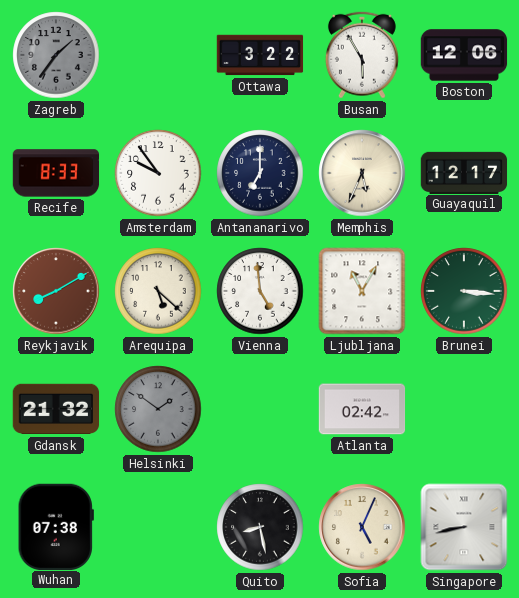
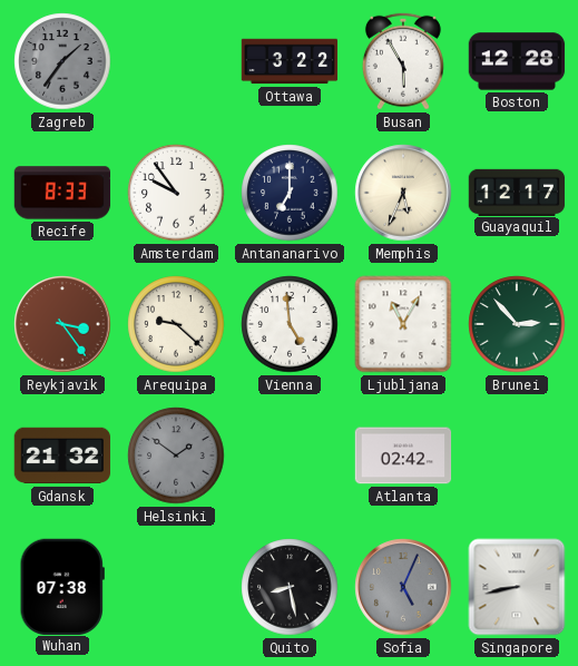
Boston: 12:06 -> 12:28
Reykjavik: 8:10 -> 3:24
Arequipa: 5:22 -> 9:22
Brunei: 3:16 -> 2:53
Sofia dial: cream -> grey
